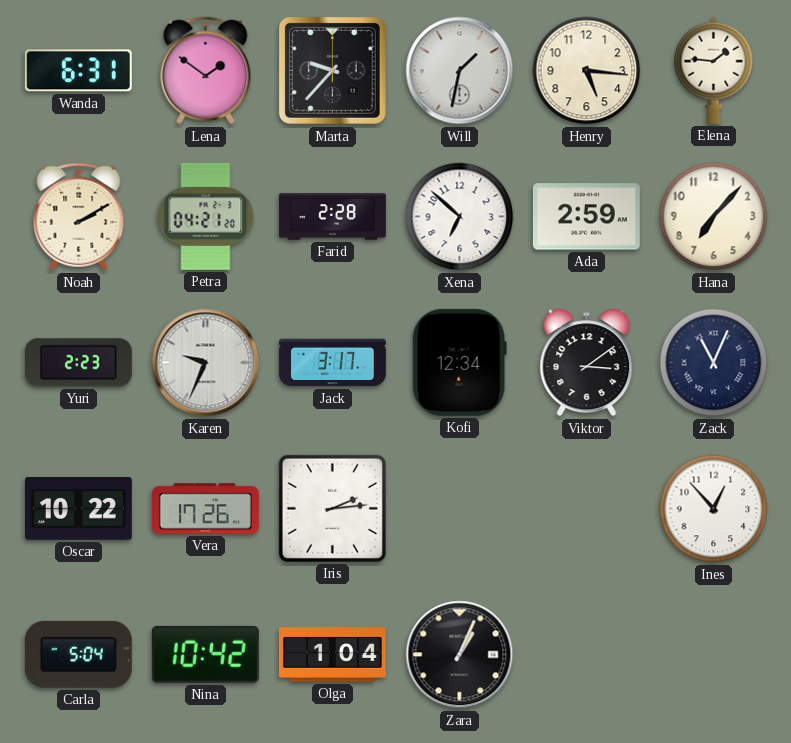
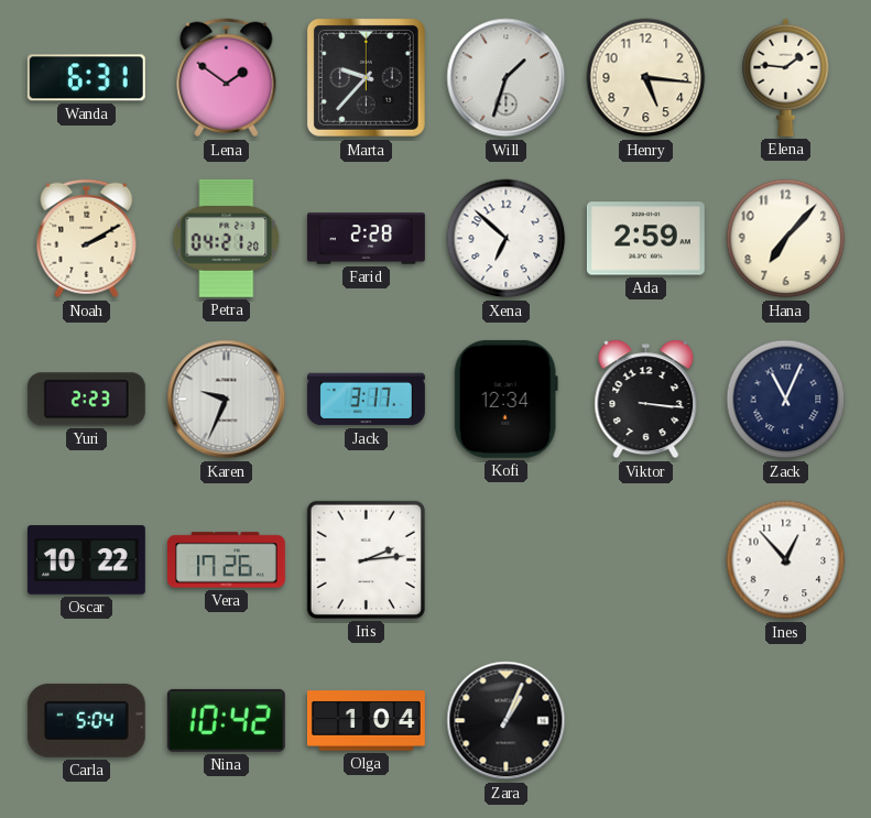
Will: 1:32 -> 1:33
Viktor: 3:09 -> 3:16
